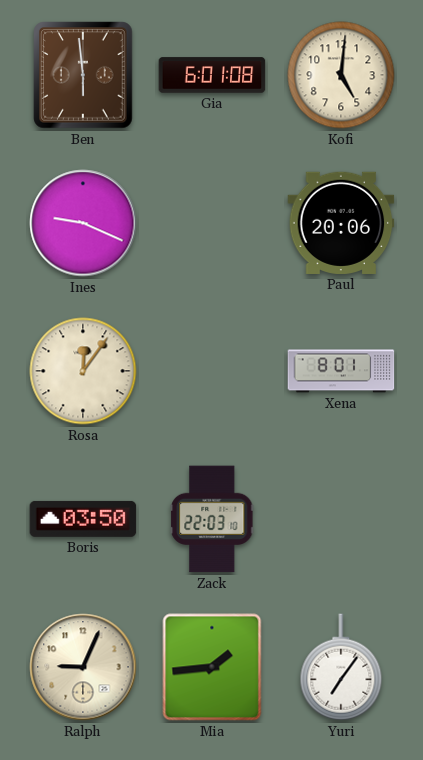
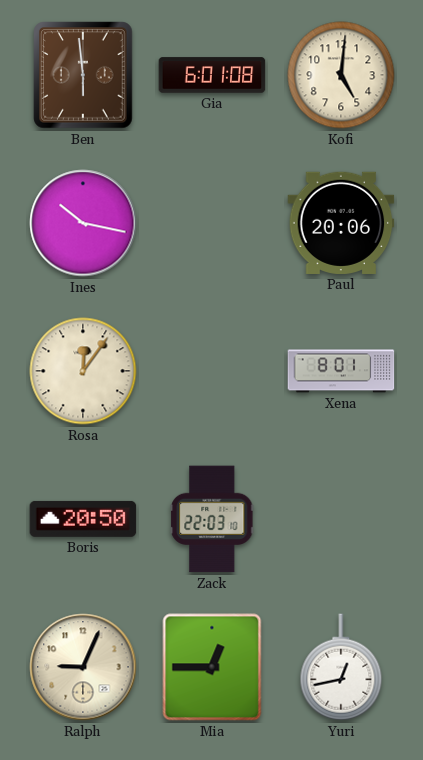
Ines: 9:19 -> 10:17
Boris: 03:50 -> 20:50
Mia: 1:44 -> 12:45
Yuri: 7:06 -> 12:43
